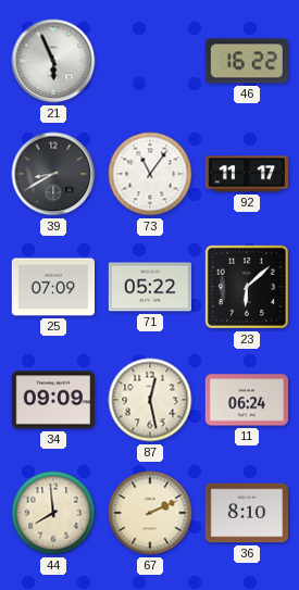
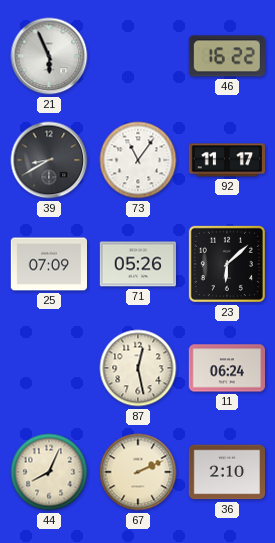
71: 05:22 -> 05:26
34: 09:09 -> none
44: 7:59 -> 8:04
36: 8:10 -> 2:10
